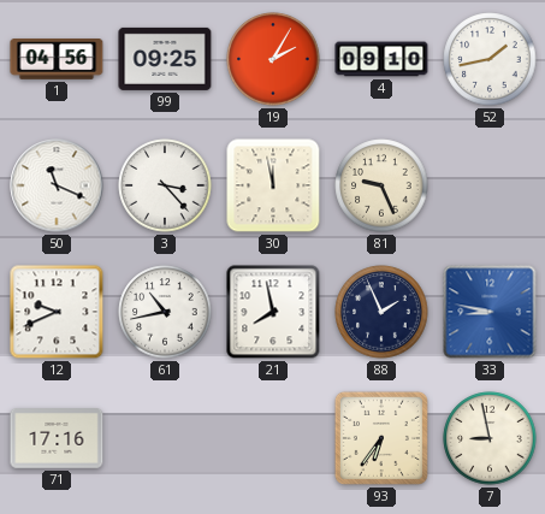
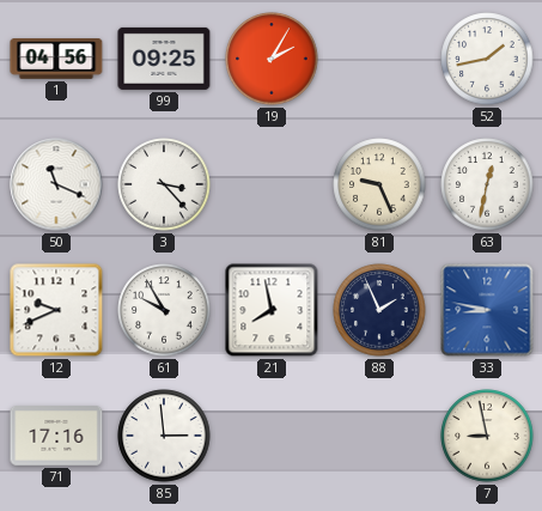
4: 09:10 -> none
30: 11:58 -> none
63: none -> 12:32
61: 10:43 -> 9:55
85: none -> 2:59
93: 6:36 -> none
